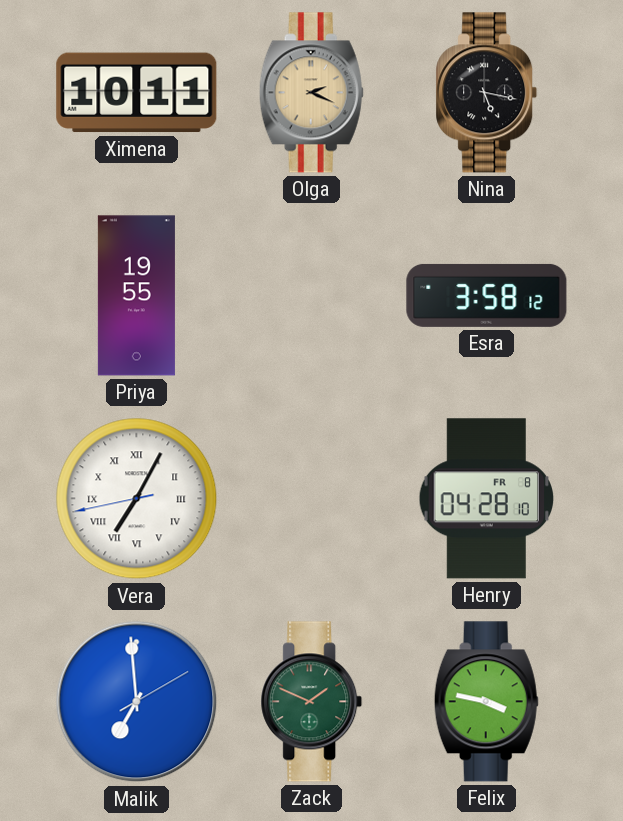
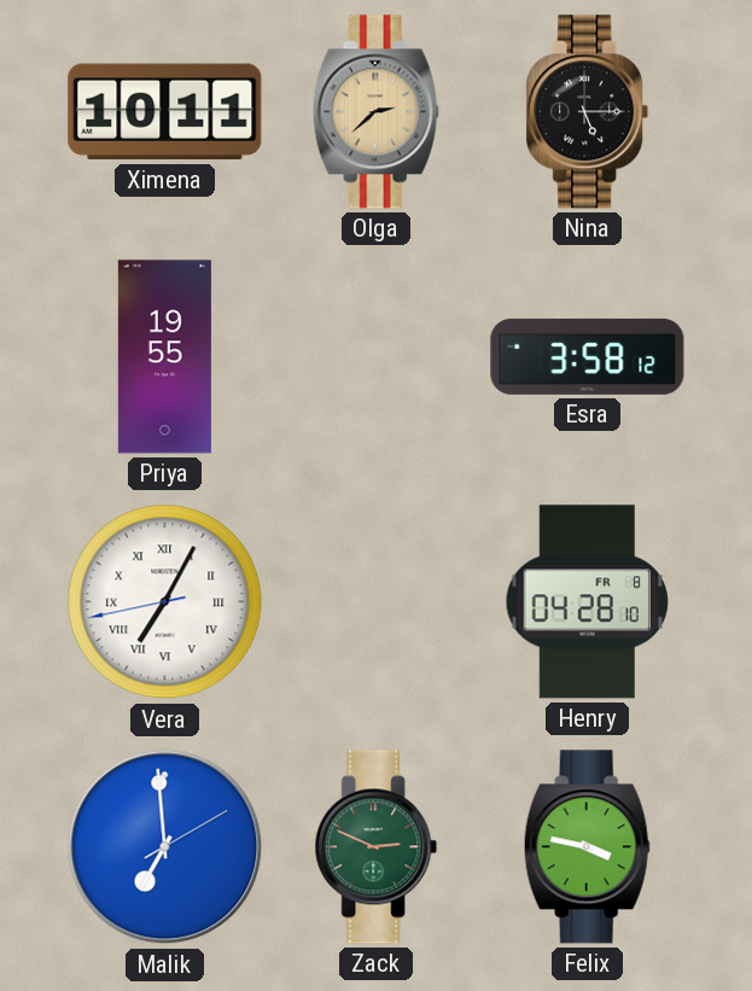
Olga: 2:19 -> 2:38
Nina: 5:17 -> 5:15
Zack: 1:49 -> 2:49
